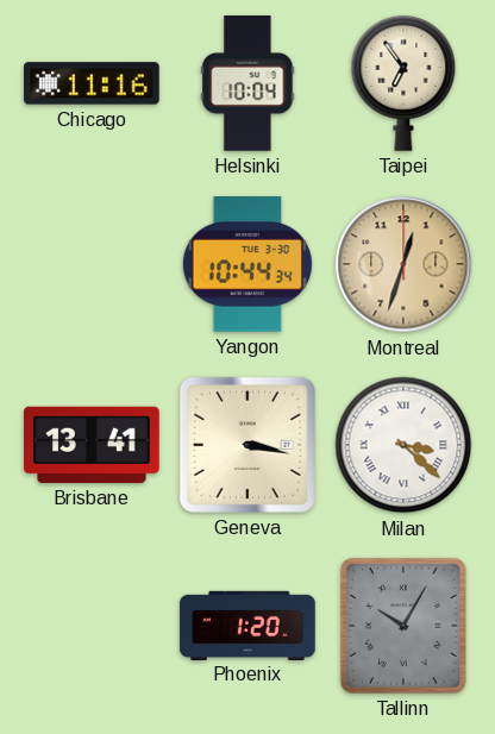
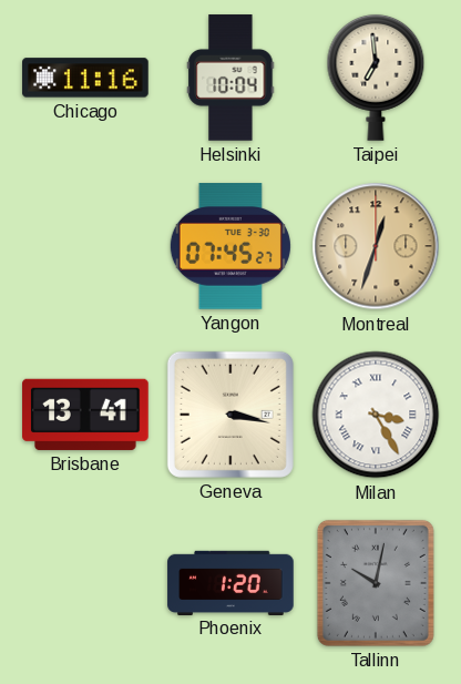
Taipei: 6:54 -> 6:59
Yangon: 10:44 -> 07:45
Milan: 3:22 -> 3:25
Tallinn: 10:05 -> 10:02
